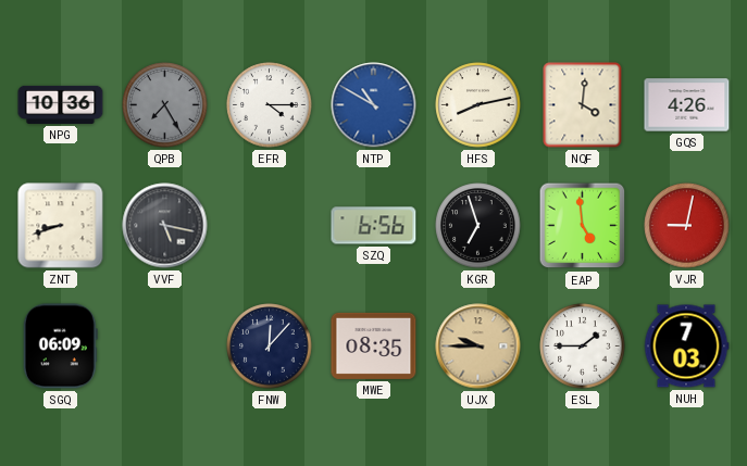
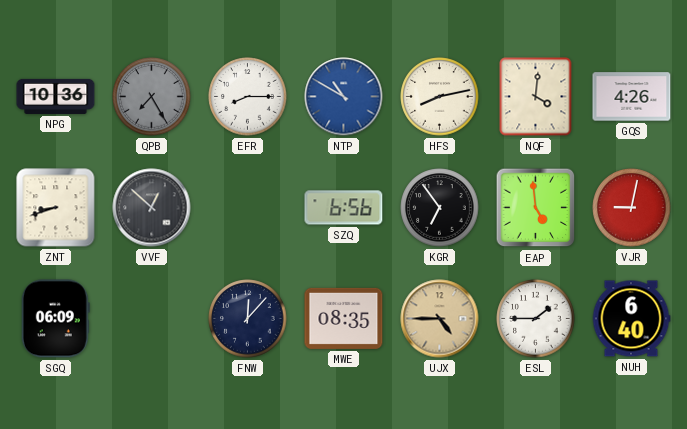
EFR: 4:15 -> 8:15
VVF: 5:17 -> 12:52
KGR: 6:57 -> 6:54
UJX: 9:45 -> 4:45
NUH: 7:03 -> 6:40
